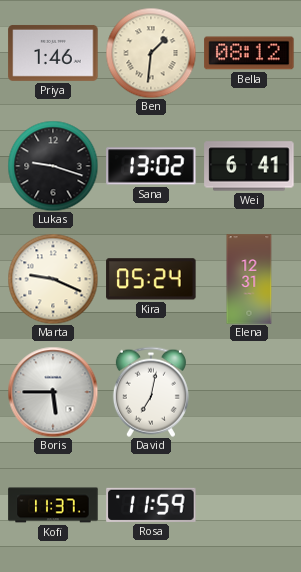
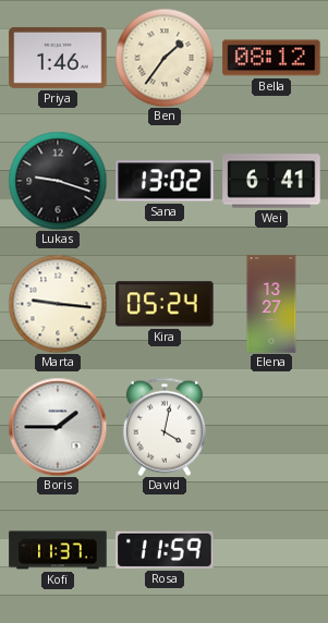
Ben: 1:31 -> 1:36
Marta: 9:19 -> 9:16
Elena: 12:31 -> 13:27
Boris: 5:45 -> 1:45
David: 7:02 -> 4:02
